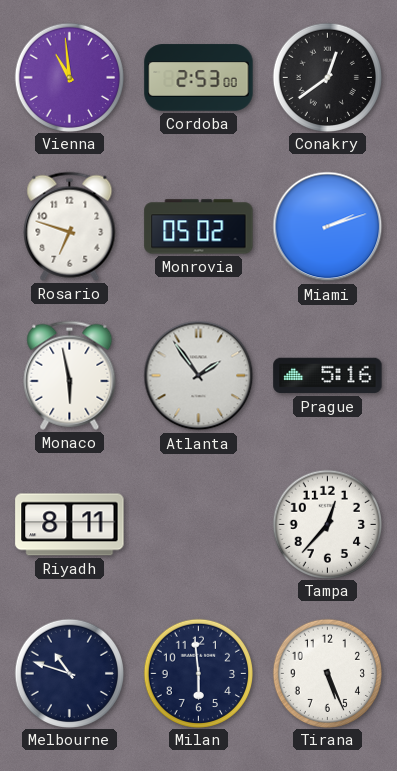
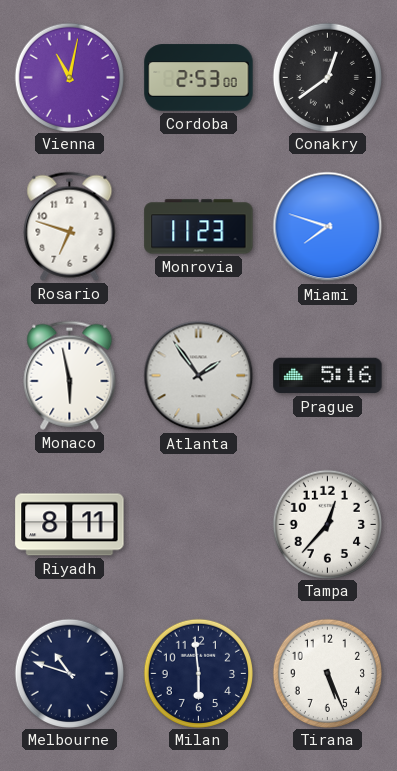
Vienna: 10:59 -> 11:02
Monrovia: 05:02 -> 11:23
Miami: 2:12 -> 7:48
